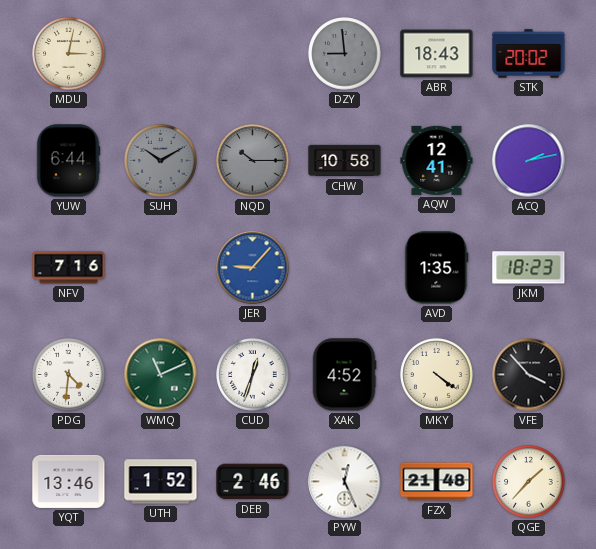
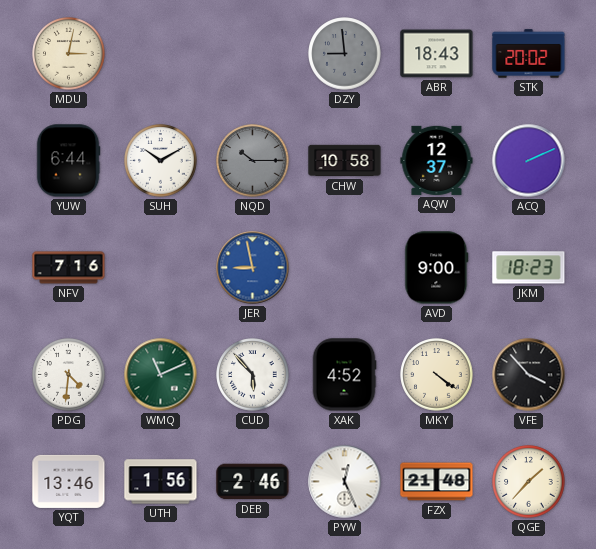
SUH dial: grey -> white
AQW: 12:41 -> 12:37
ACQ: 2:13 -> 2:11
JER: 9:07 -> 8:58
AVD: 1:35 -> 9:00
CUD: 12:33 -> 5:53
UTH: 1:52 -> 1:56
